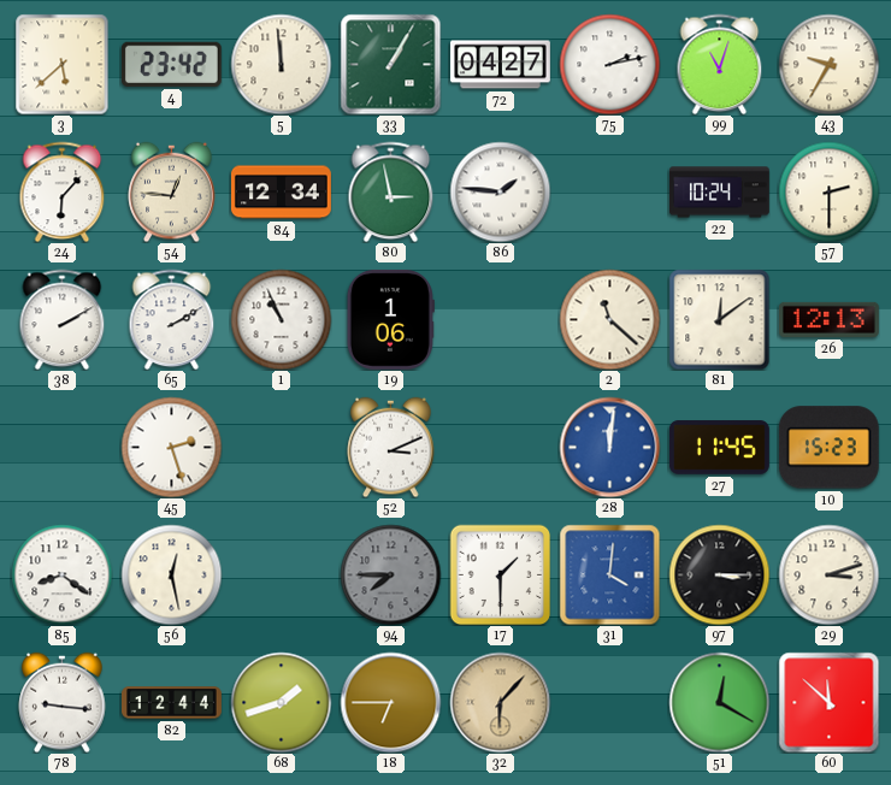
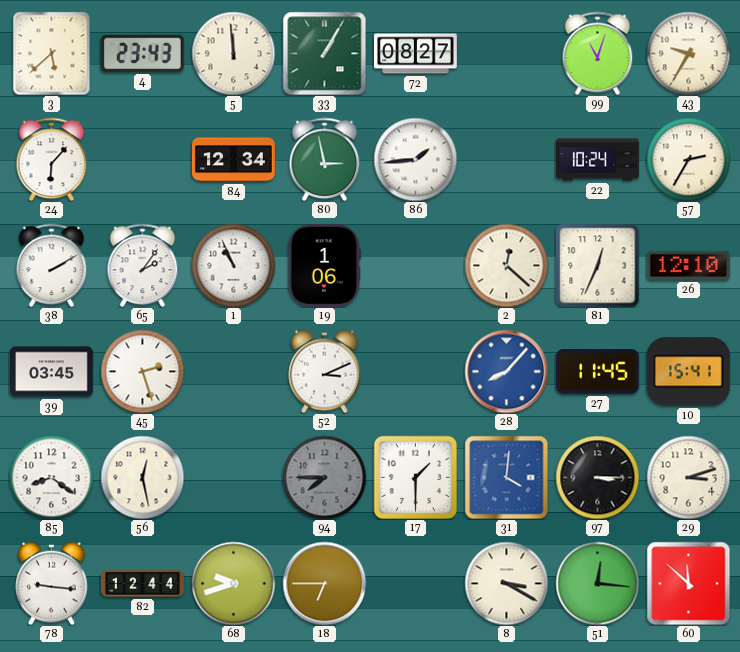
4: 23:42 -> 23:43
72: 04:27 -> 08:27
75: 2:13 -> none
54: 12:46 -> none
86: 1:46 -> 1:44
57: 2:30 -> 2:35
65: 2:10 -> 2:06
2: 11:22 -> 12:22
81: 12:09 -> 12:34
26: 12:13 -> 12:10
39: none -> 03:45
28: 12:01 -> 8:07
10: 15:23 -> 15:41
68: 1:42 -> 9:42
32: 6:07 -> none
8: none -> 3:20
51: 12:20 -> 12:16
